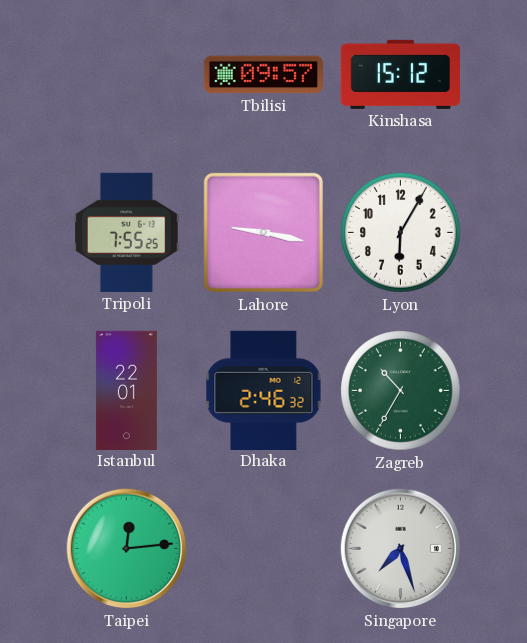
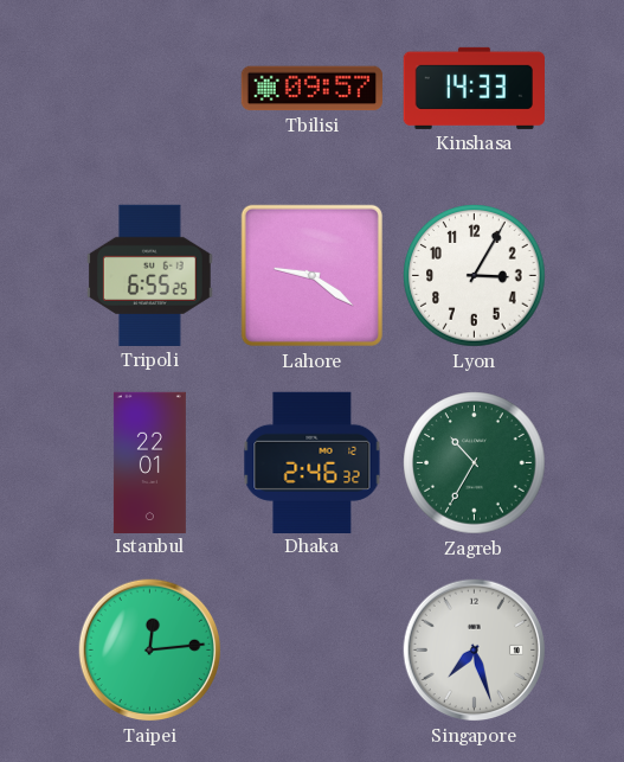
Kinshasa: 15:12 -> 14:33
Tripoli: 7:55 -> 6:55
Lahore: 9:17 -> 9:21
Lyon: 6:05 -> 3:05
